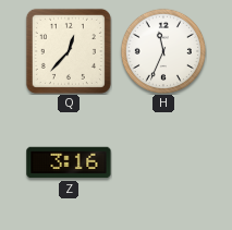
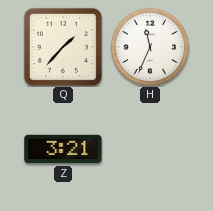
Q: 12:37 -> 1:37
Z: 3:16 -> 3:21
